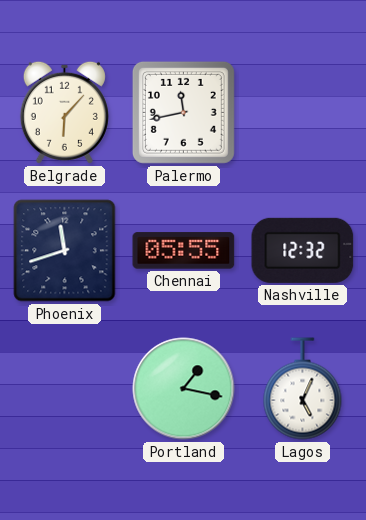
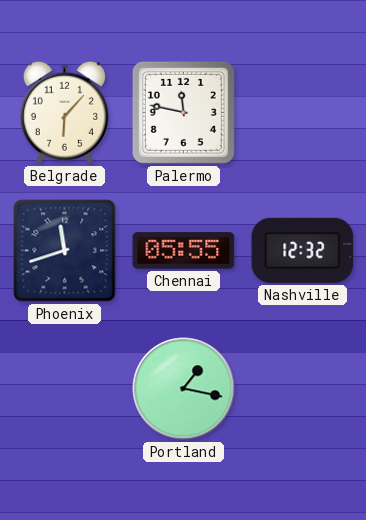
Palermo: 11:43 -> 11:47
Lagos: 5:04 -> none
